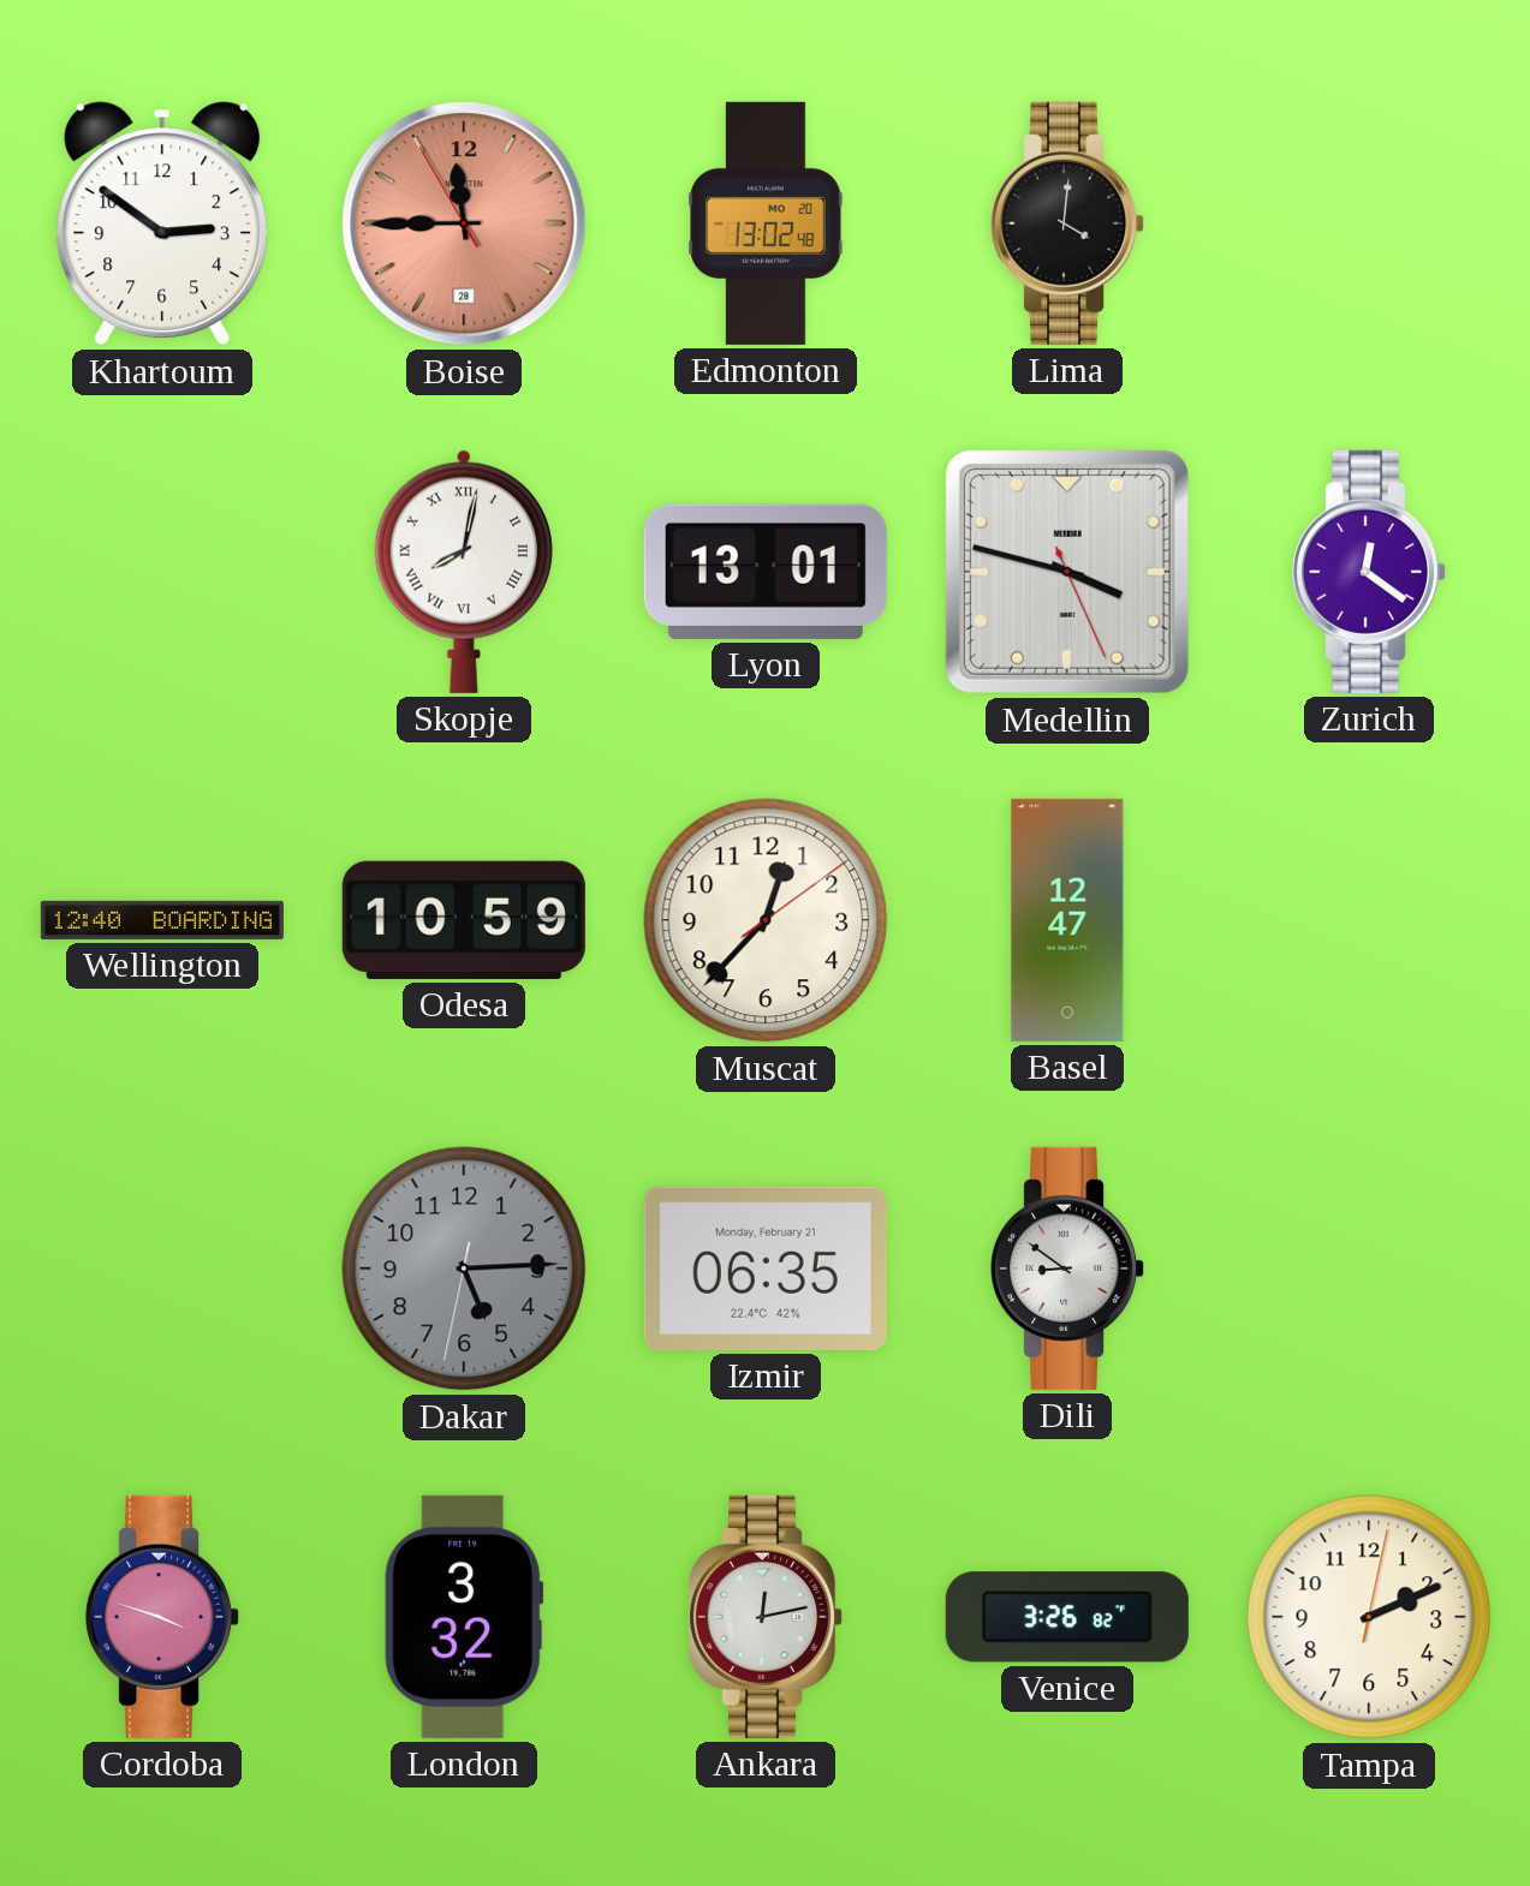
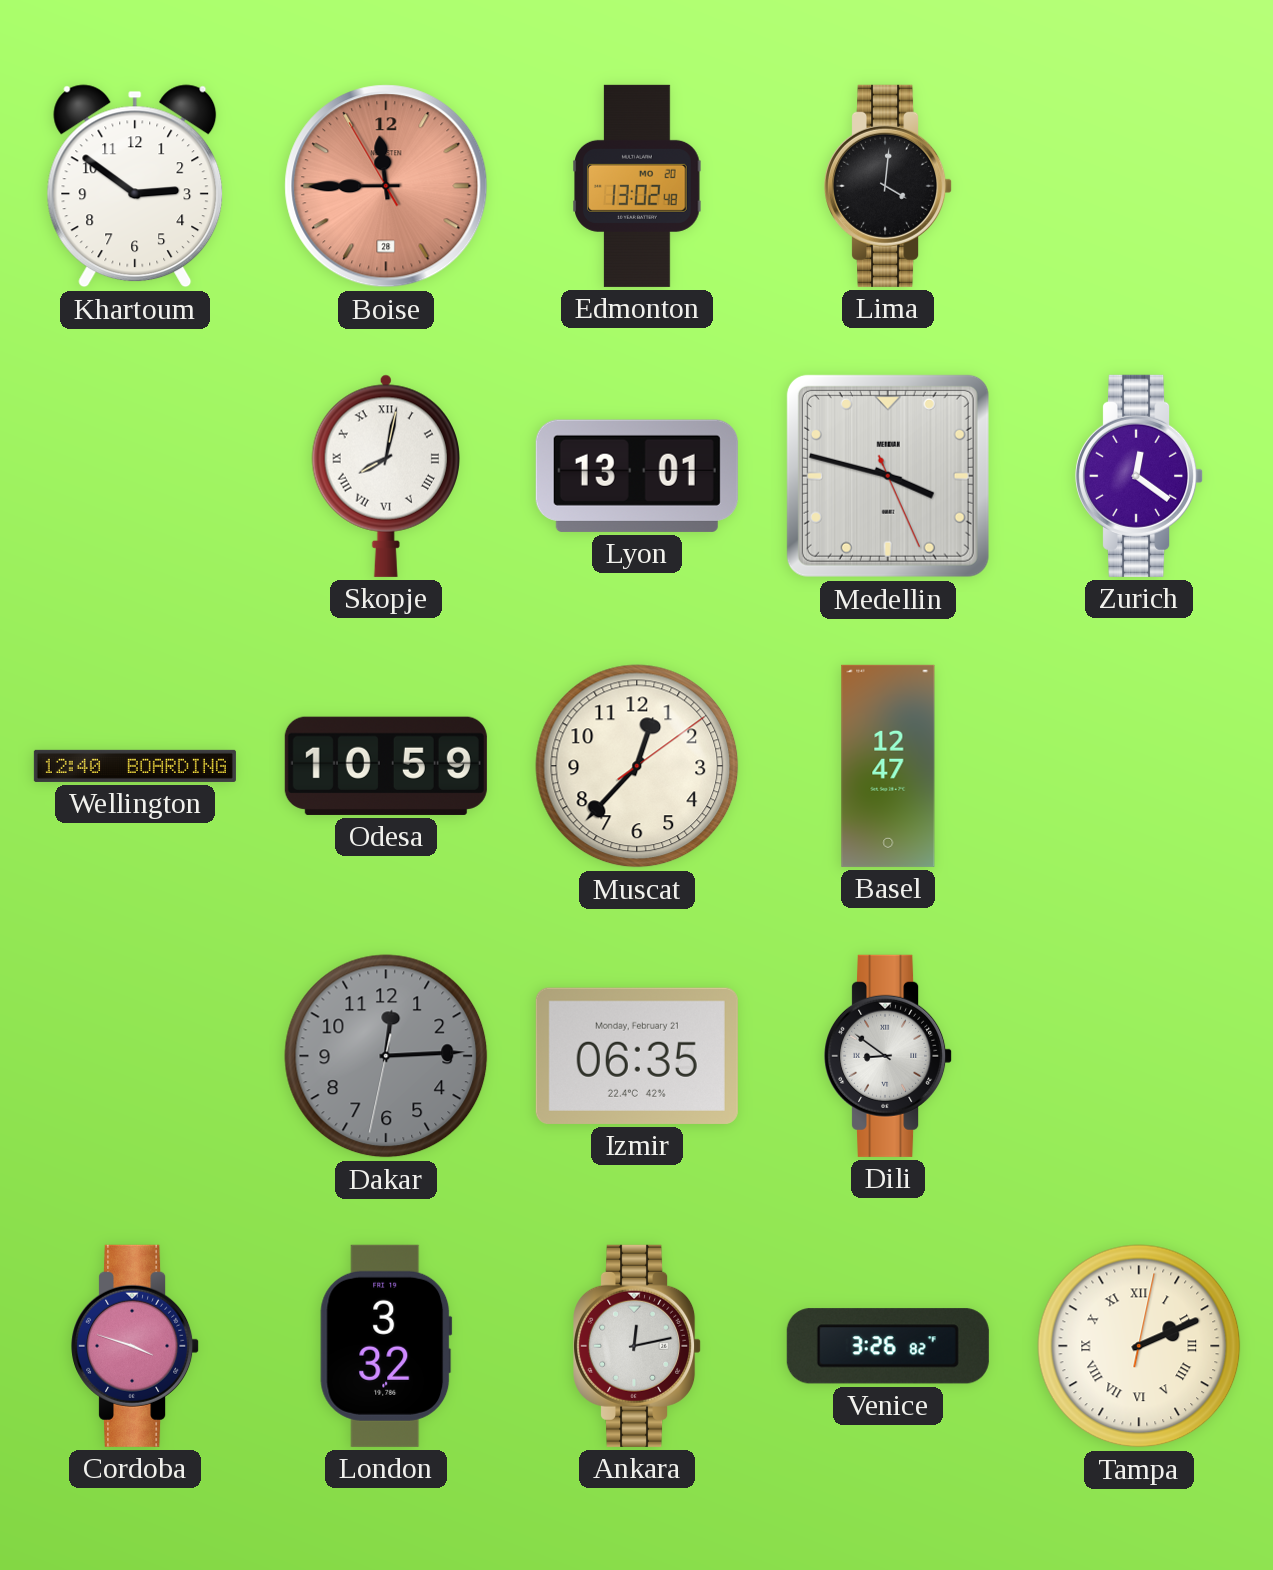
Dakar: 5:14 -> 12:14
Tampa numerals: Arabic -> Roman
